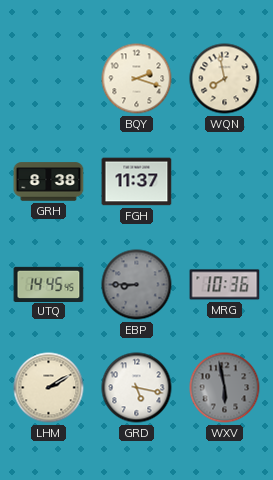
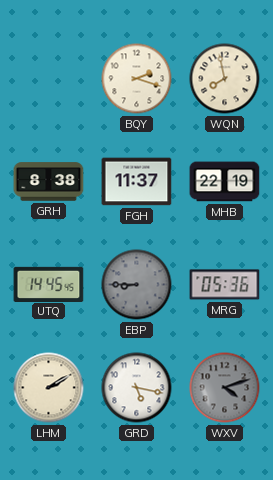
MHB: none -> 22:19
MRG: 10:36 -> 05:36
WXV: 5:58 -> 4:12
